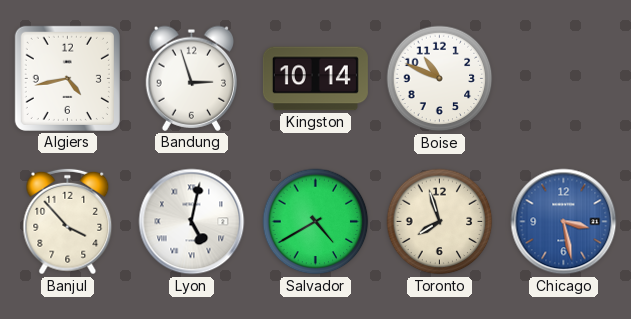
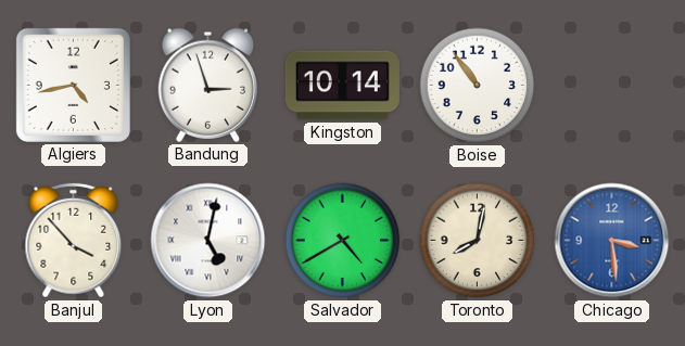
Boise: 10:49 -> 10:54
Toronto: 7:57 -> 8:02
Chicago: 3:28 -> 3:29
